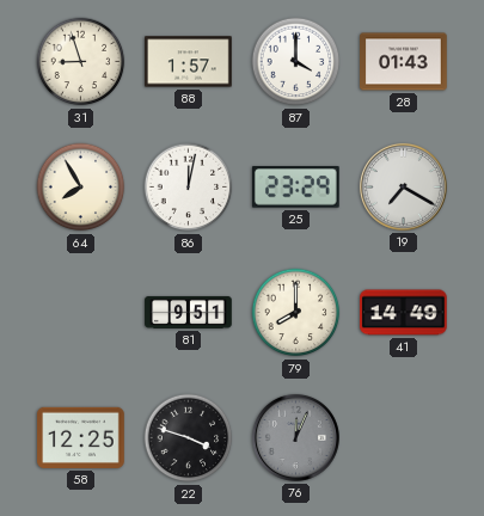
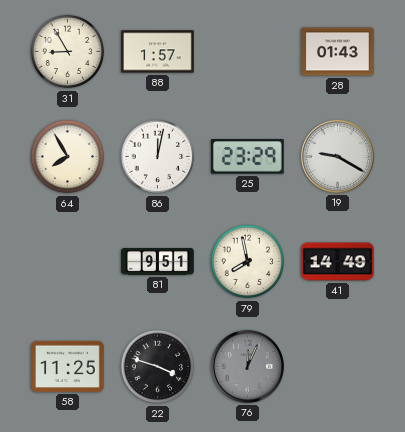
31: 8:57 -> 8:55
87: 4:00 -> none
19: 7:20 -> 9:20
79: 8:00 -> 7:58
58: 12:25 -> 11:25
